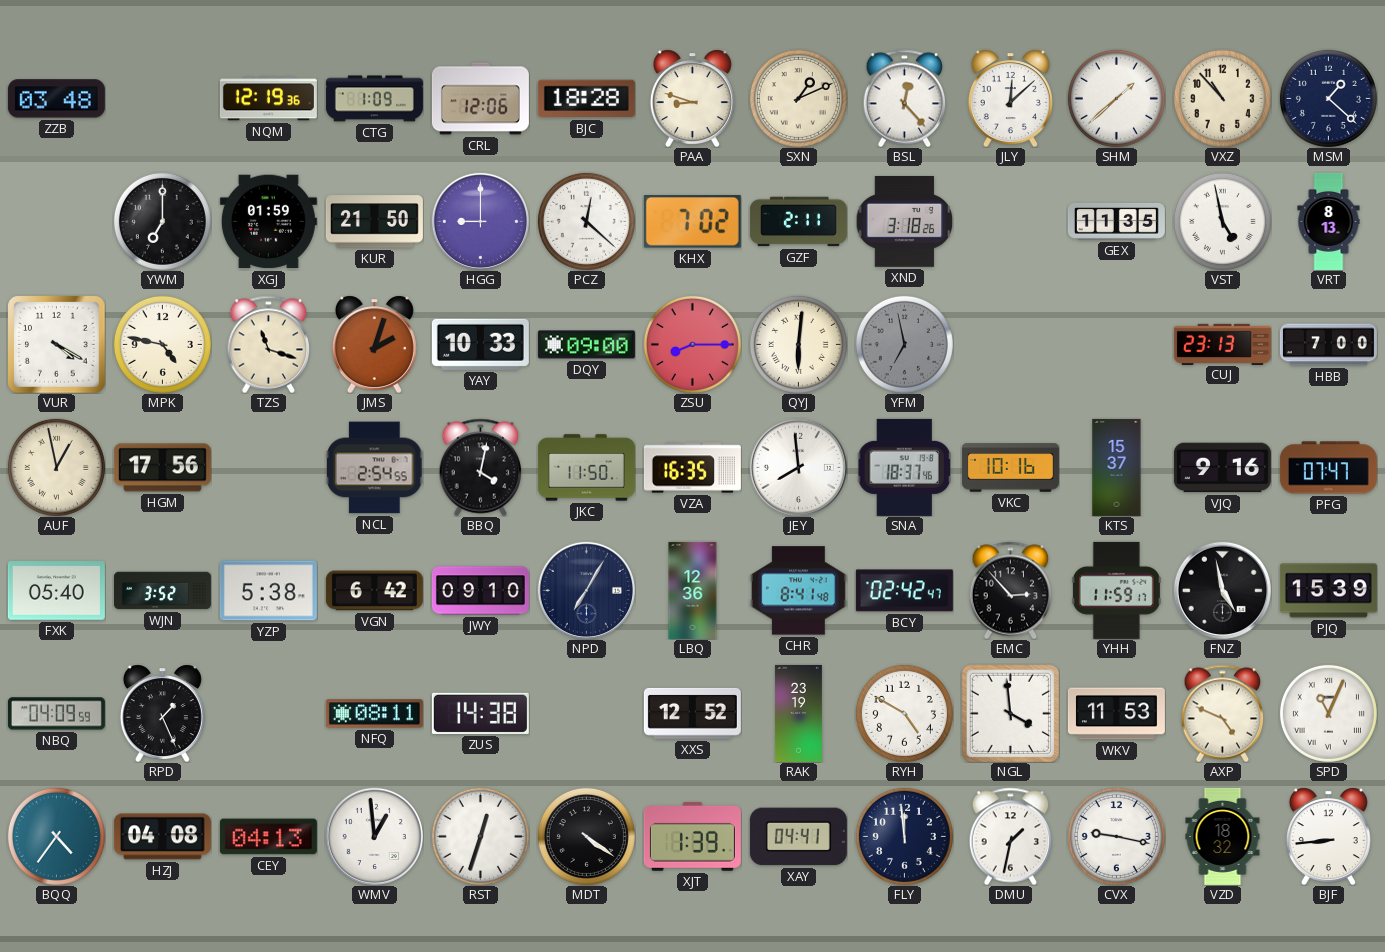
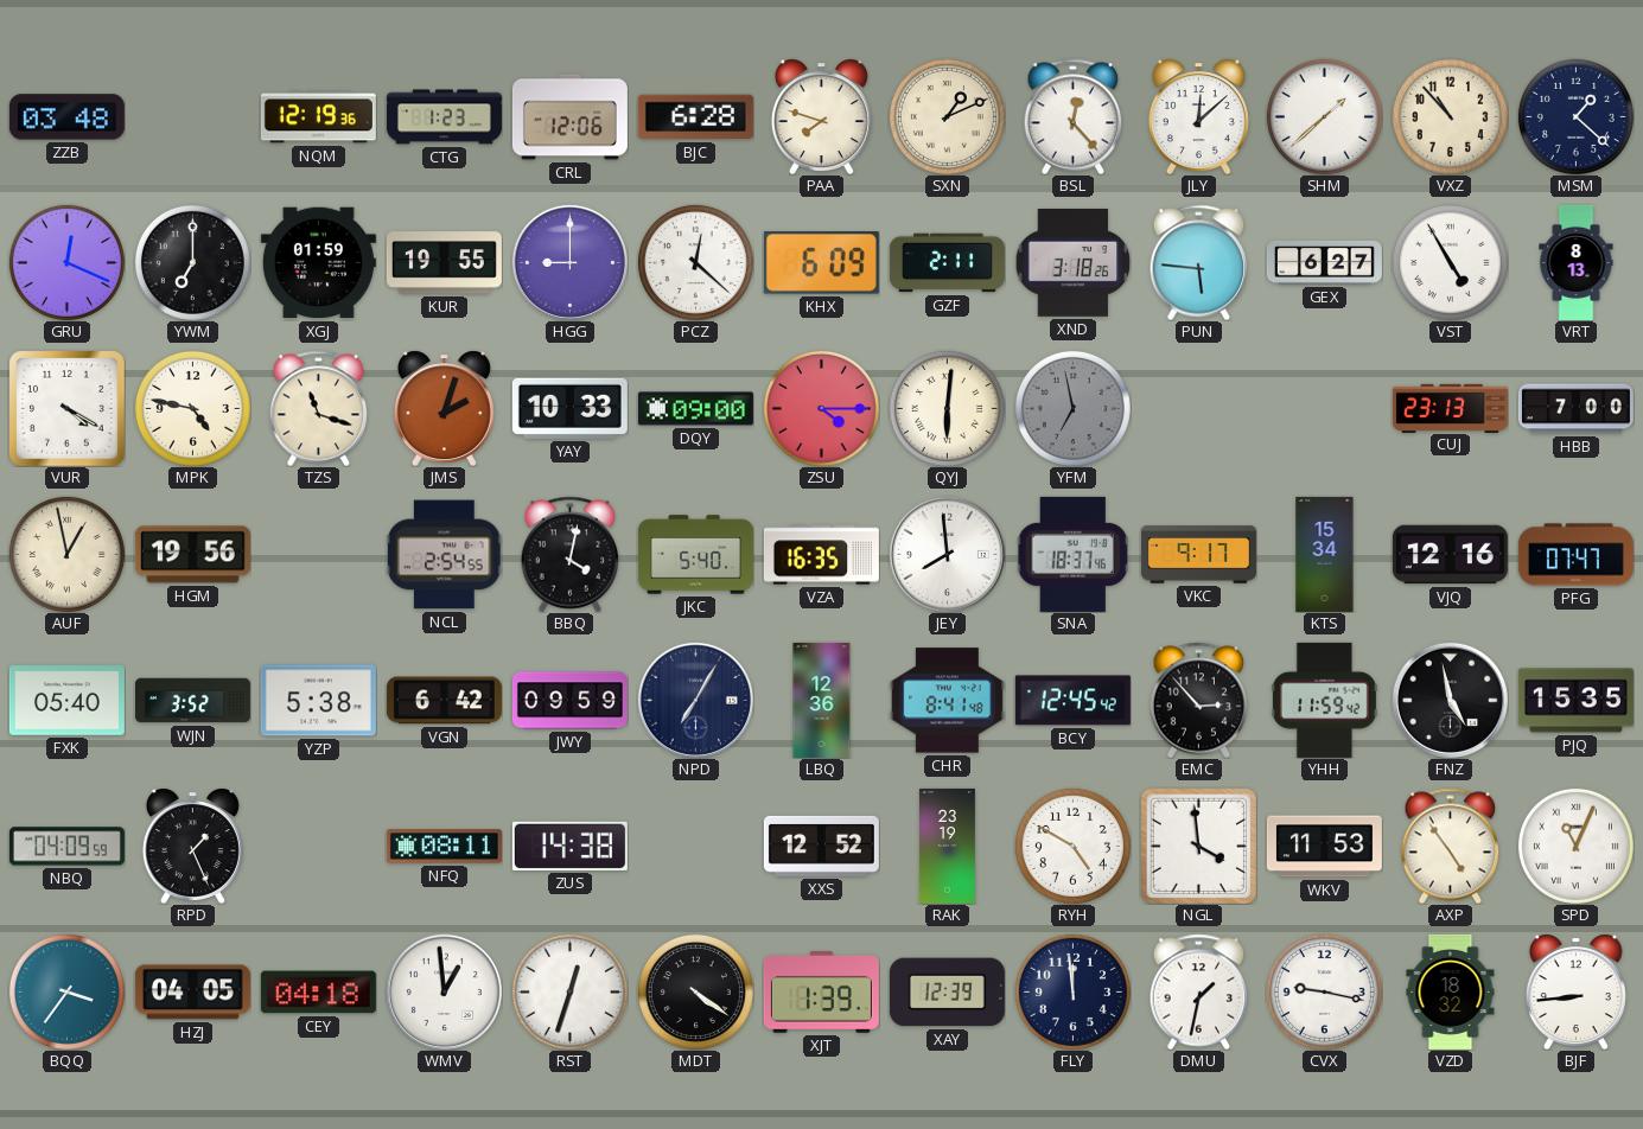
CTG: 1:09 -> 1:23
BJC: 18:28 -> 6:28
PAA: 8:48 -> 7:48
GRU: none -> 12:19
KUR: 21:50 -> 19:55
KHX: 7:02 -> 6:09
PUN: none -> 5:46
GEX: 11:35 -> 6:27
VST: 4:58 -> 4:55
ZSU: 8:15 -> 4:15
HGM: 17:56 -> 19:56
JKC: 11:50 -> 5:40
VKC: 10:16 -> 9:17
KTS: 15:37 -> 15:34
VJQ: 9:16 -> 12:16
JWY: 09:10 -> 09:59
BCY: 02:42 -> 12:45
YHH: 11:59:17 -> 11:59:42
PJQ: 15:39 -> 15:35
AXP: 4:49 -> 4:54
BQQ: 4:36 -> 3:36
HZJ: 04:08 -> 04:05
CEY: 04:13 -> 04:18
XAY: 04:41 -> 12:39
